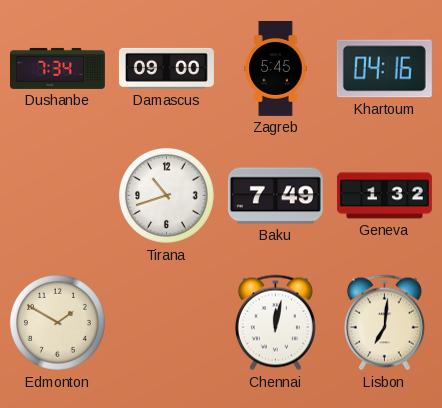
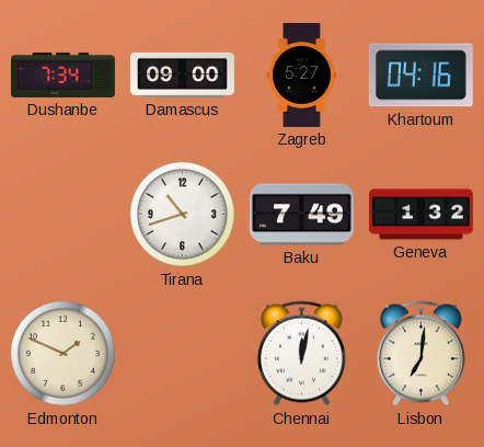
Zagreb: 5:45 -> 5:27
Edmonton: 1:50 -> 1:49
